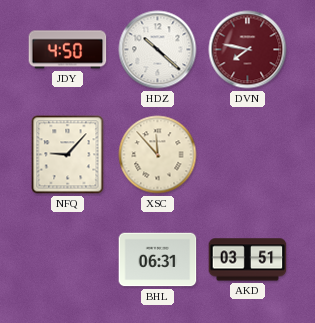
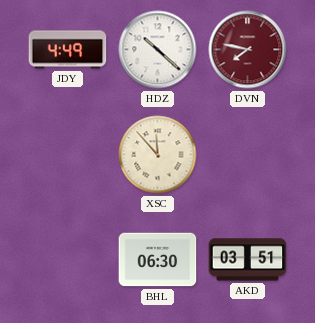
JDY: 4:50 -> 4:49
NFQ: 9:07 -> none
BHL: 06:31 -> 06:30
